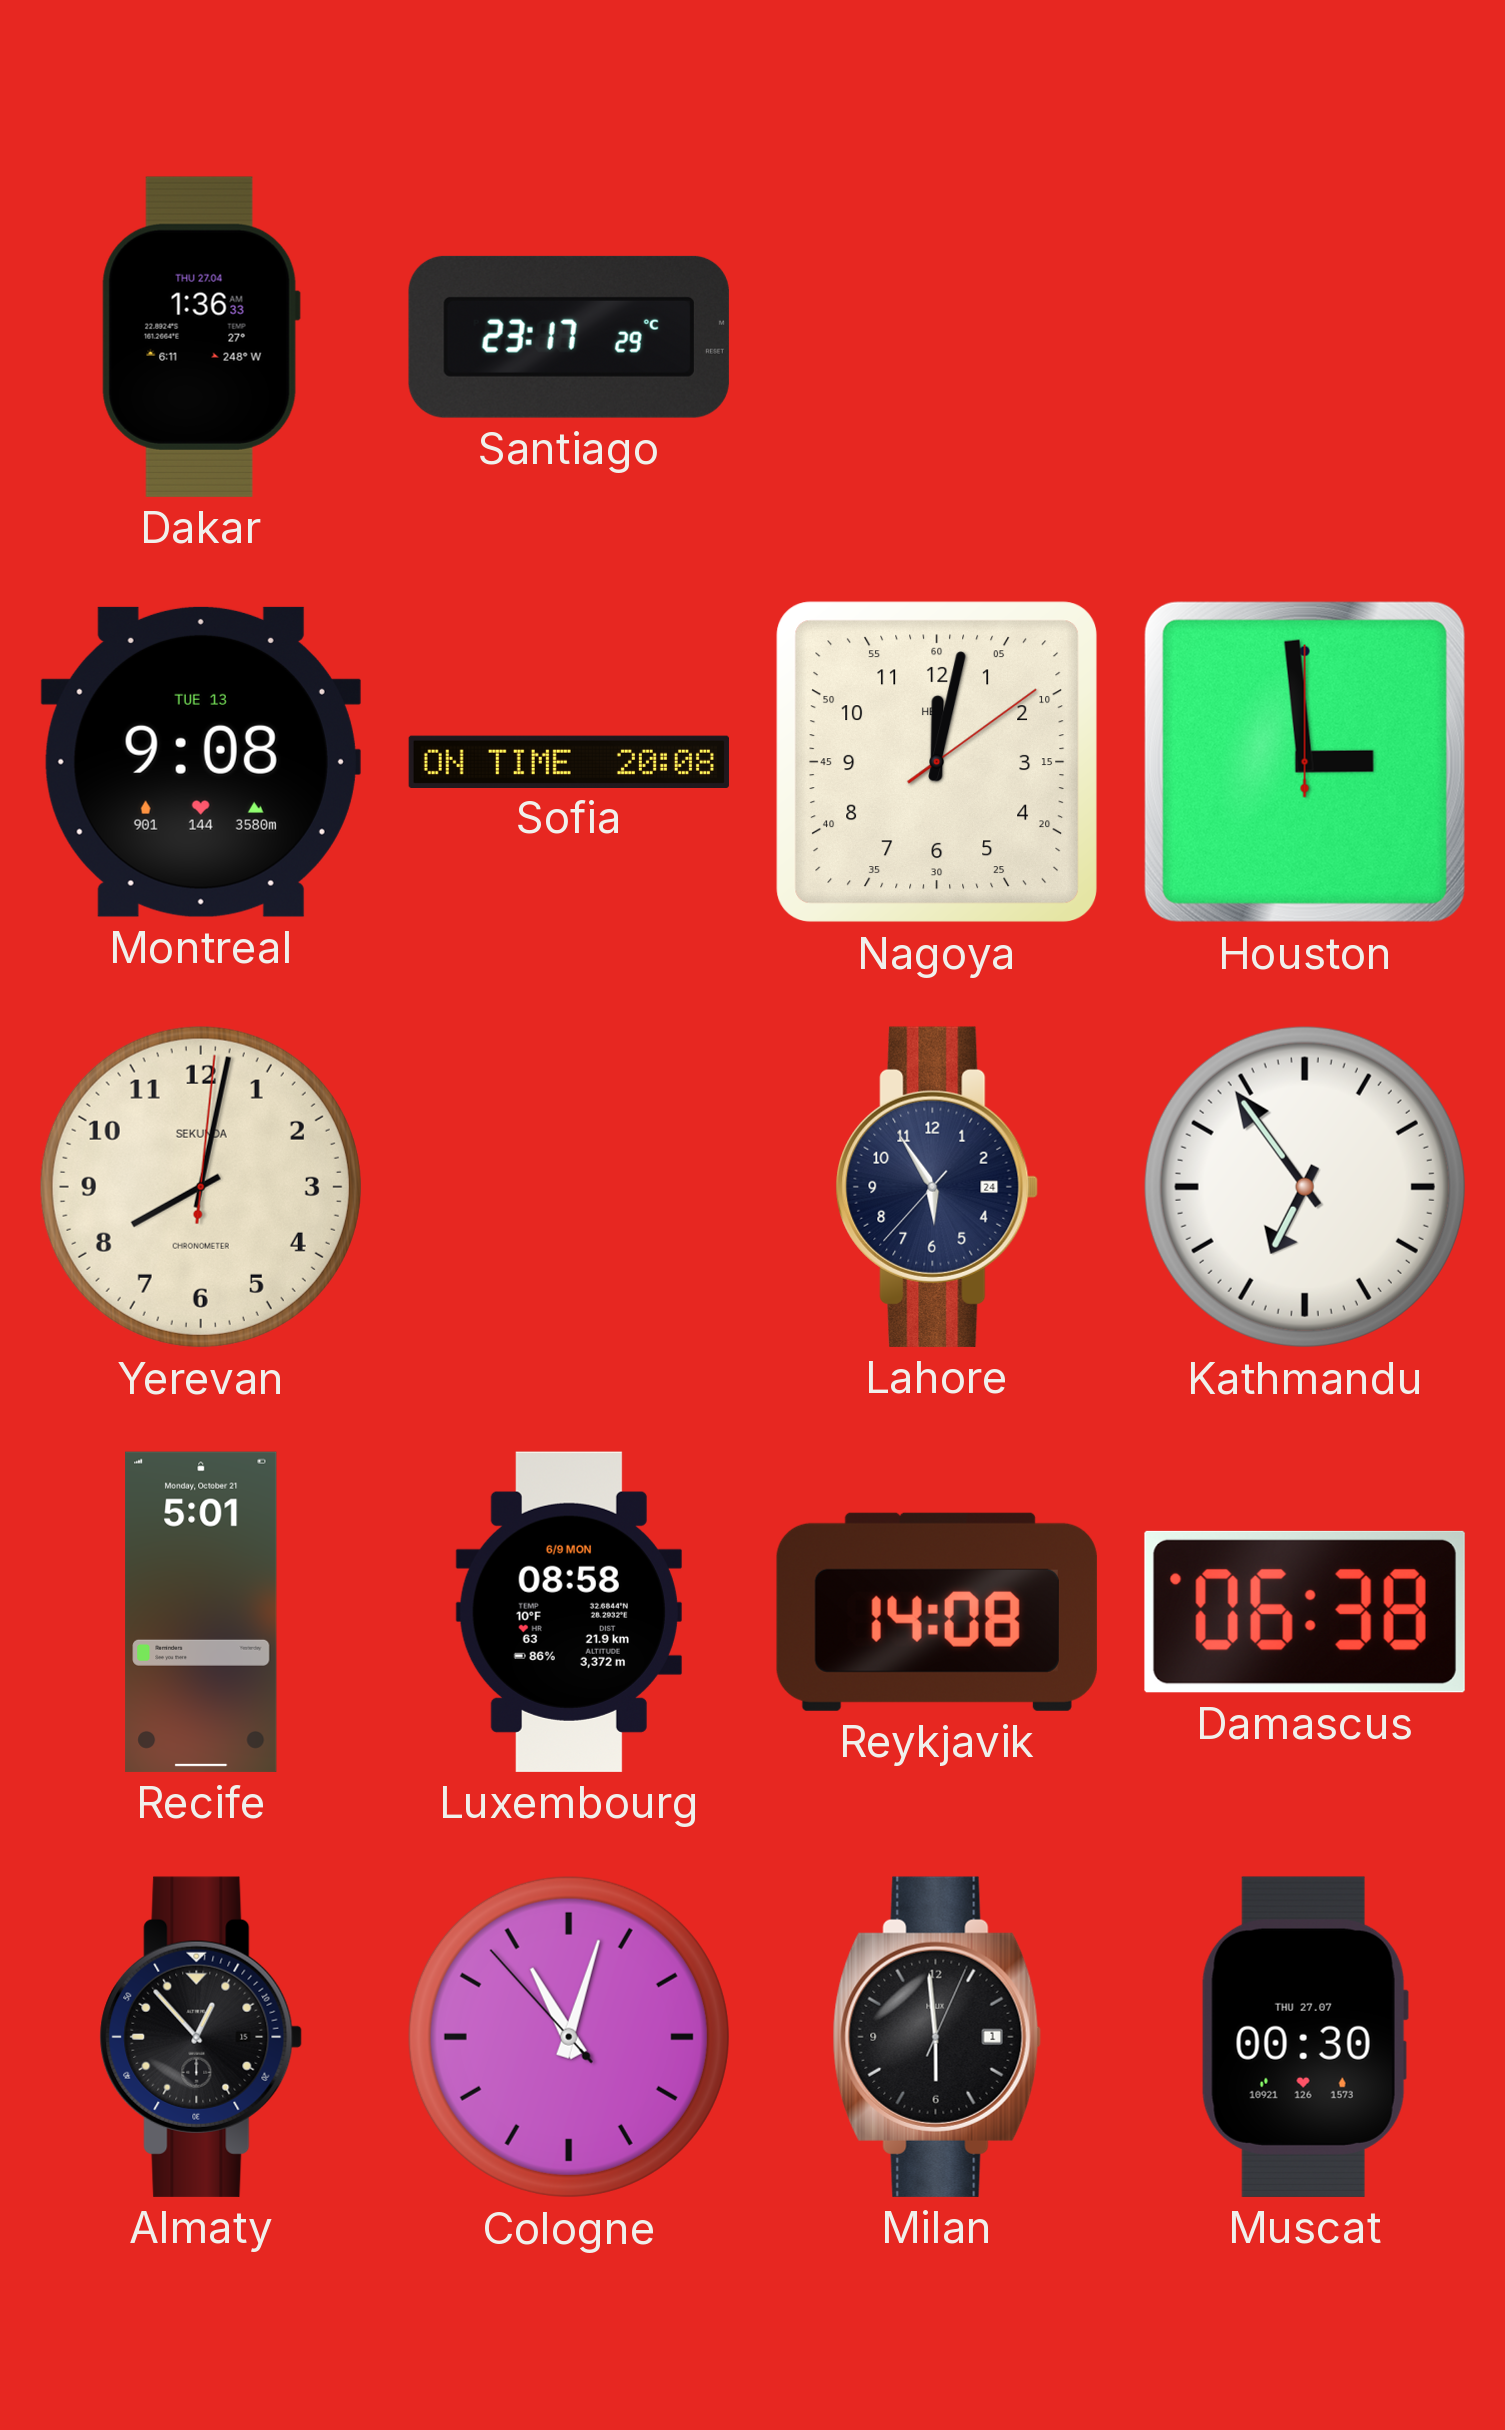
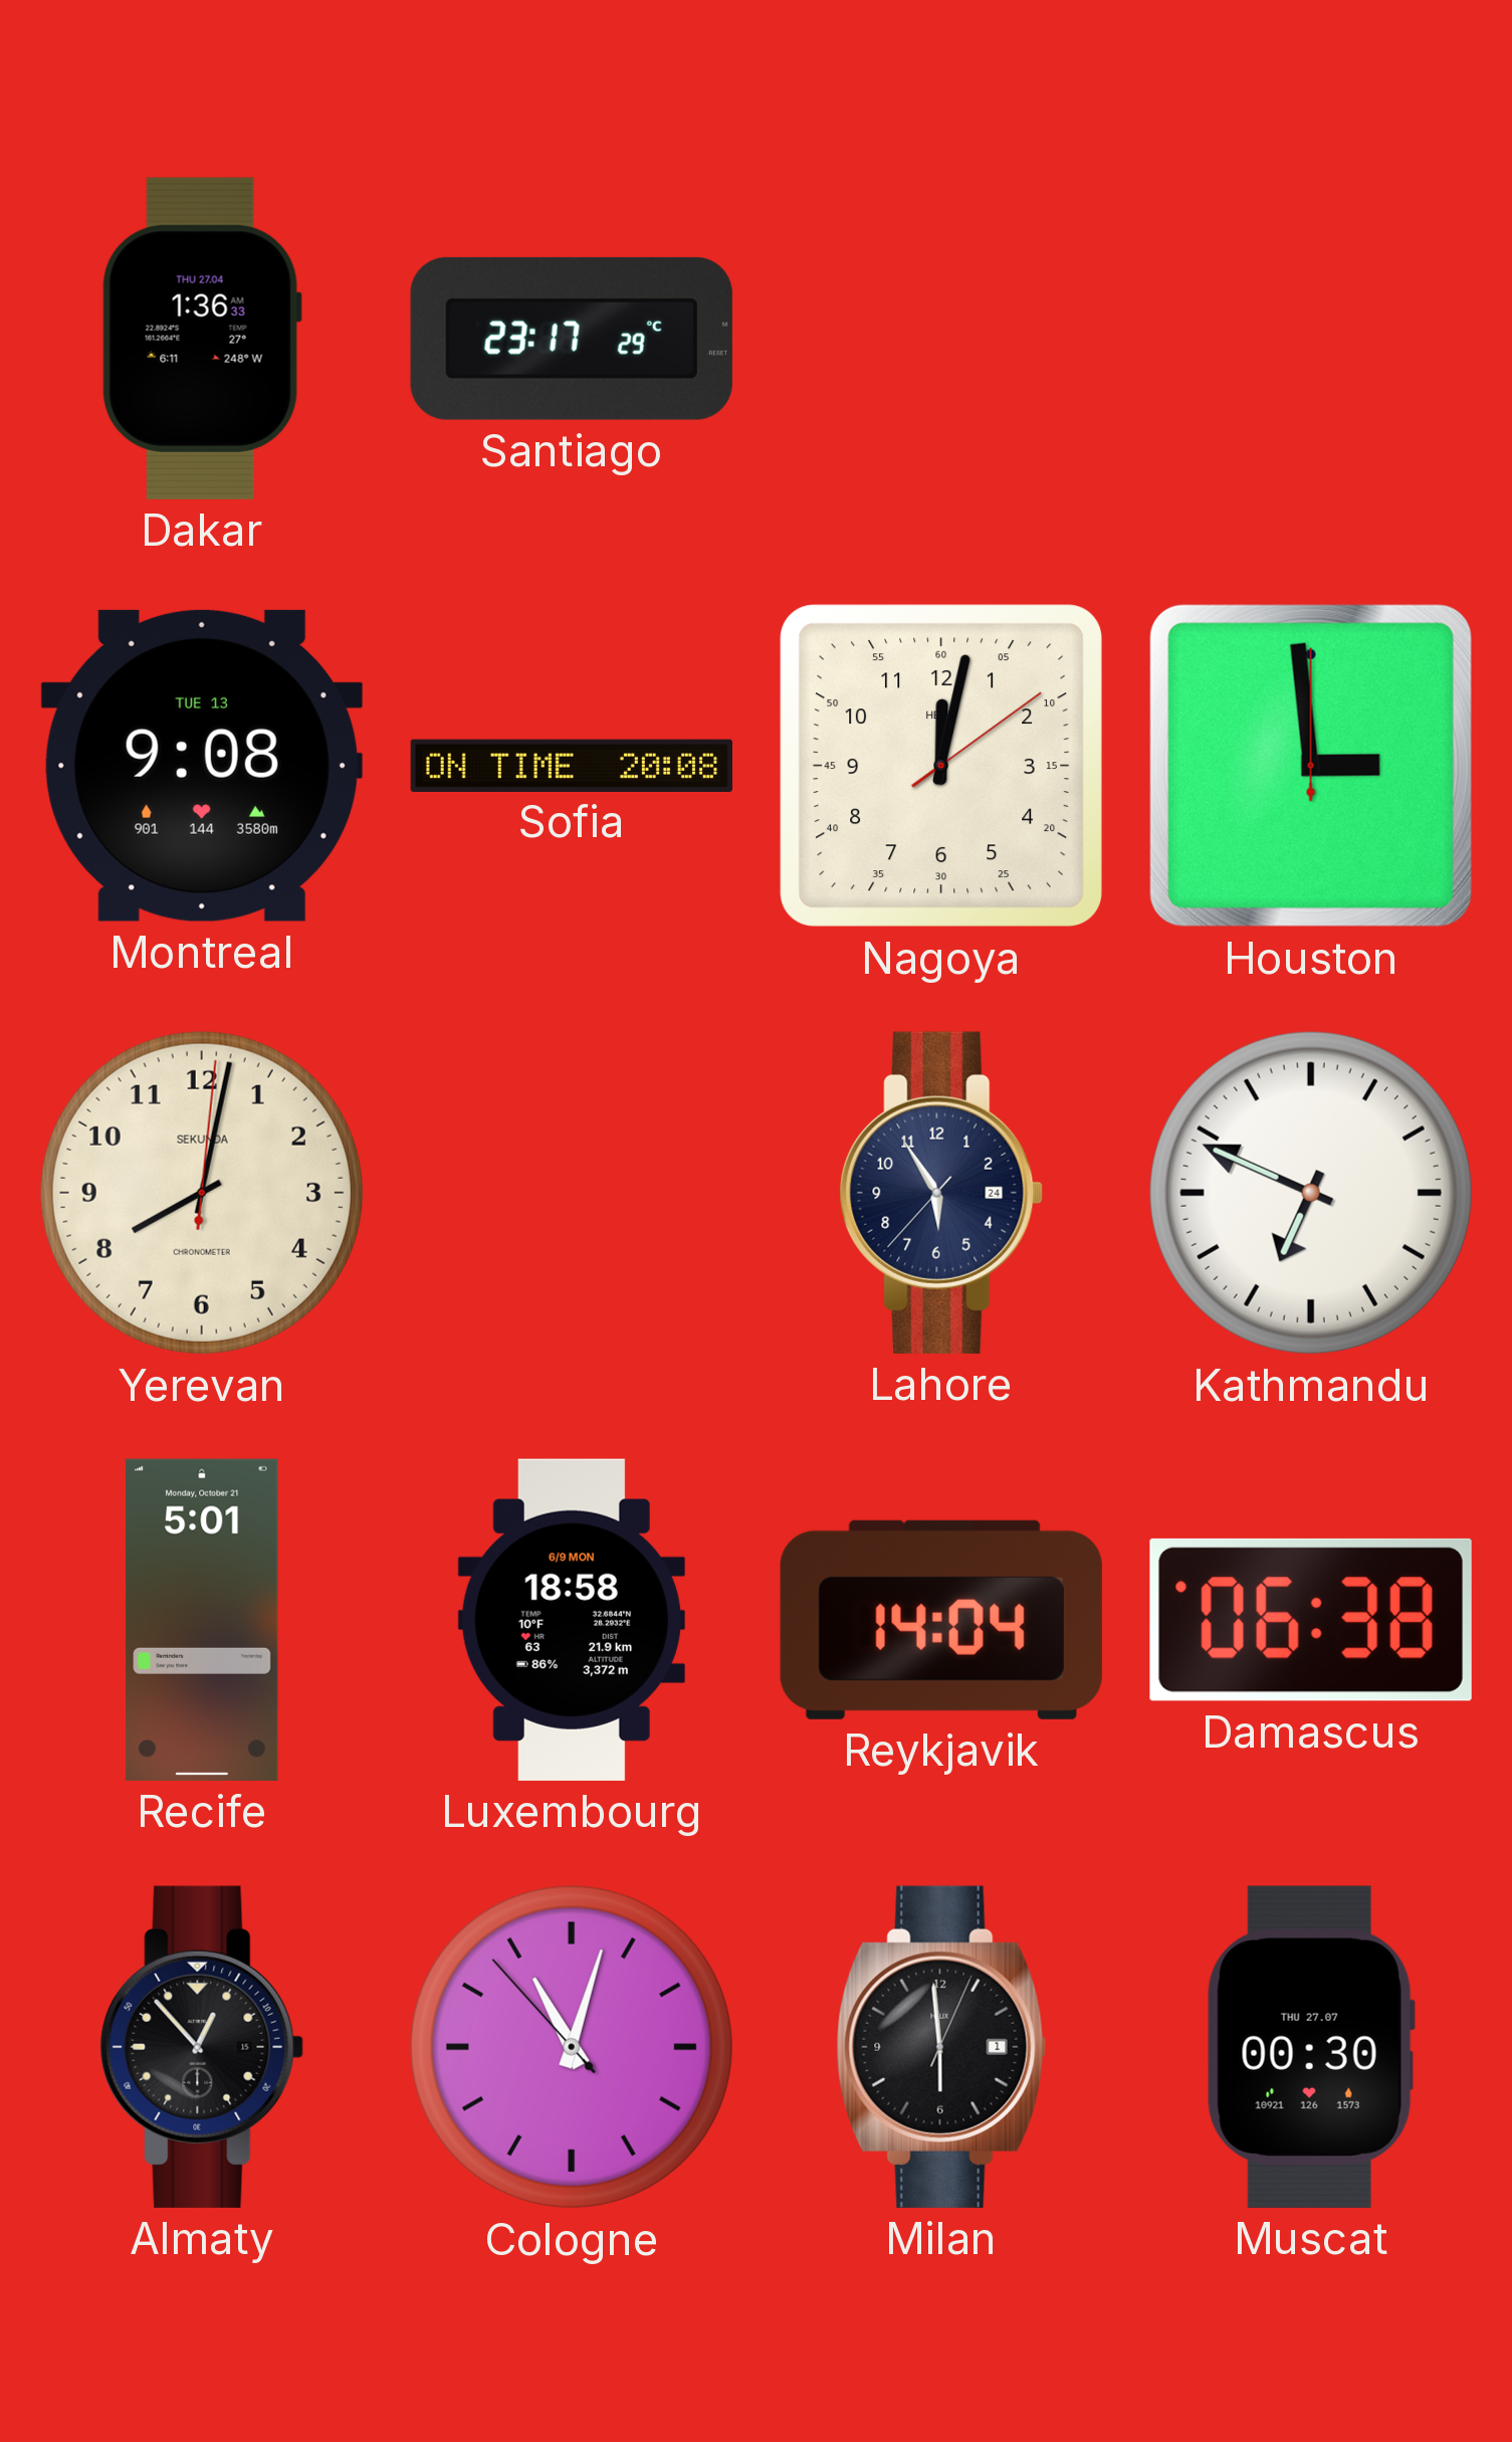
Kathmandu: 6:54 -> 6:49
Luxembourg: 08:58 -> 18:58
Reykjavik: 14:08 -> 14:04
